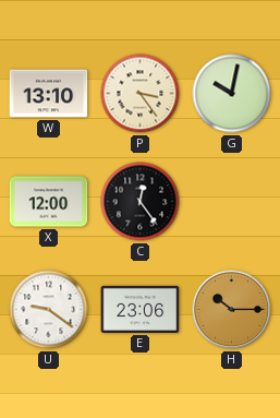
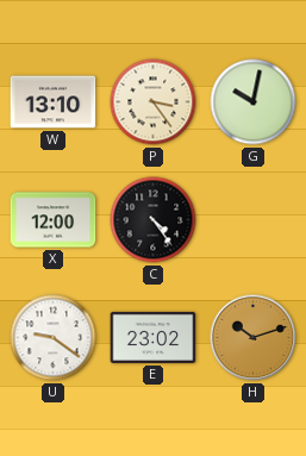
C: 12:24 -> 4:24
E: 23:06 -> 23:02
H: 10:15 -> 10:12
